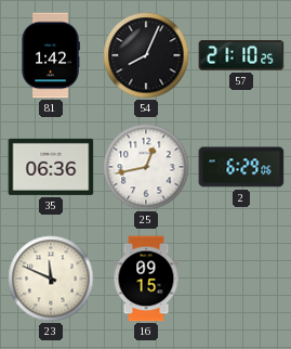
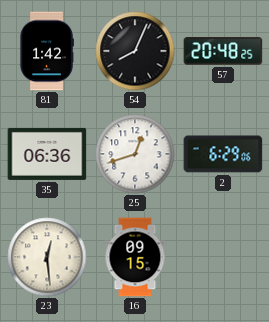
57: 21:10 -> 20:48
25: 12:43 -> 12:42
23: 11:49 -> 12:29
